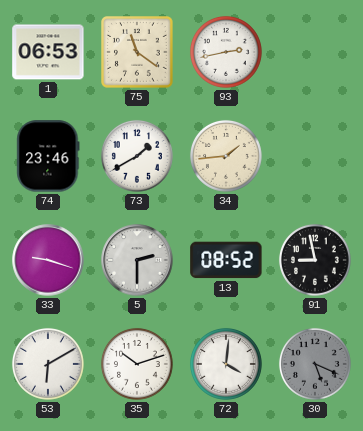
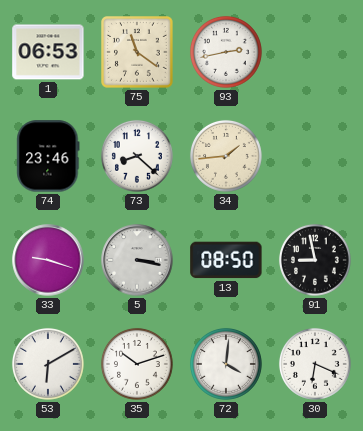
73: 1:40 -> 8:22
5: 2:30 -> 3:17
13: 08:52 -> 08:50
30: 5:19 -> 6:19
30 dial: grey -> white
